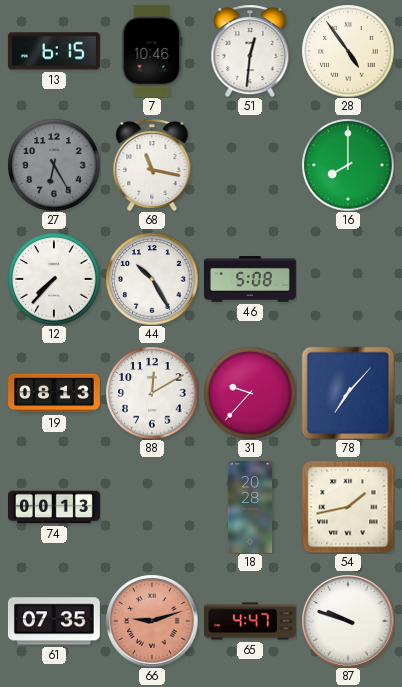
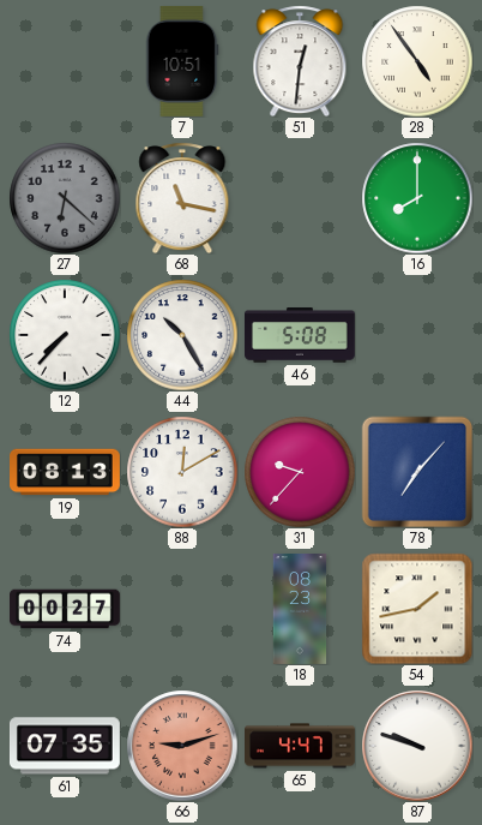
13: 6:15 -> none
7: 10:46 -> 10:51
27: 6:25 -> 6:22
74: 00:13 -> 00:27
18: 20:28 -> 08:23
